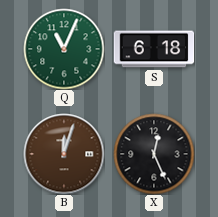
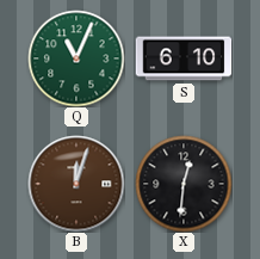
S: 6:18 -> 6:10
X: 12:26 -> 12:31
